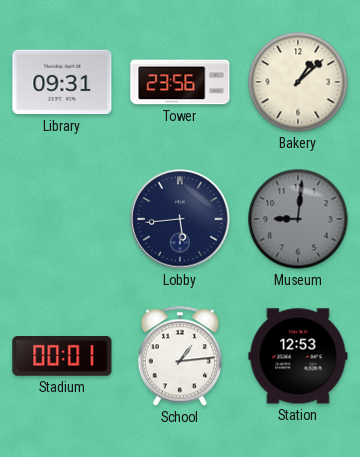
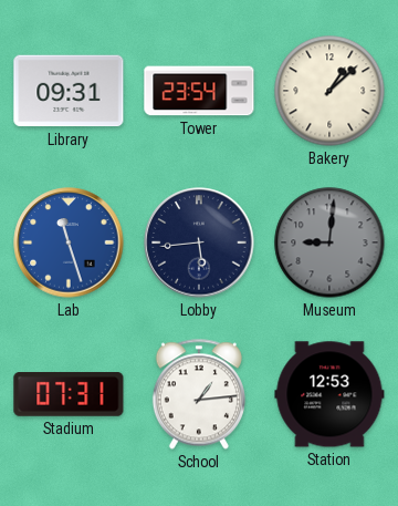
Tower: 23:56 -> 23:54
Lab: none -> 11:27
Stadium: 00:01 -> 07:31
